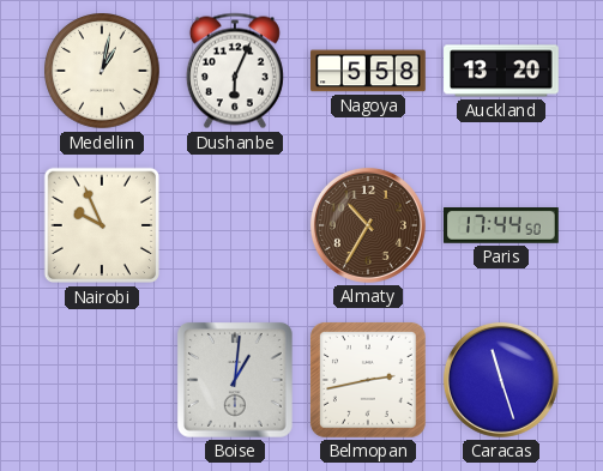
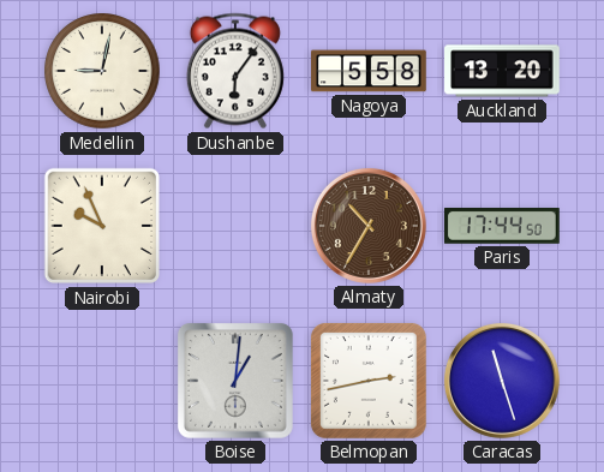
Medellin: 1:02 -> 9:02
Dushanbe: 6:04 -> 6:06
